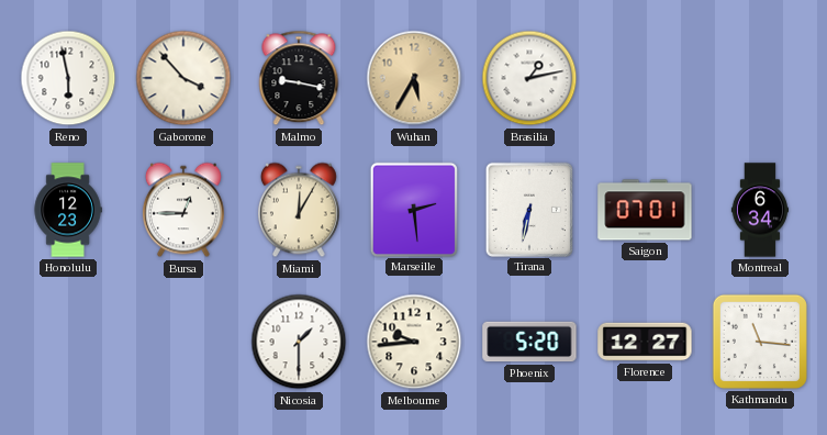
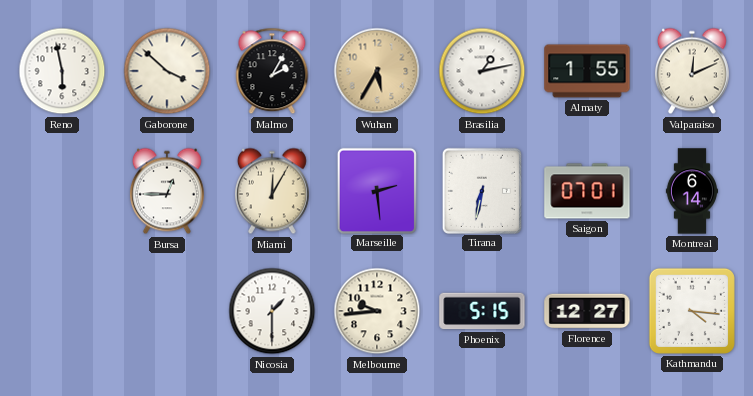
Gaborone: 3:53 -> 3:52
Malmo: 9:17 -> 2:05
Almaty: none -> 1:55
Valparaiso: none -> 12:11
Honolulu: 12:23 -> none
Montreal: 6:34 -> 6:14
Phoenix: 5:20 -> 5:15
Kathmandu: 11:16 -> 4:16
